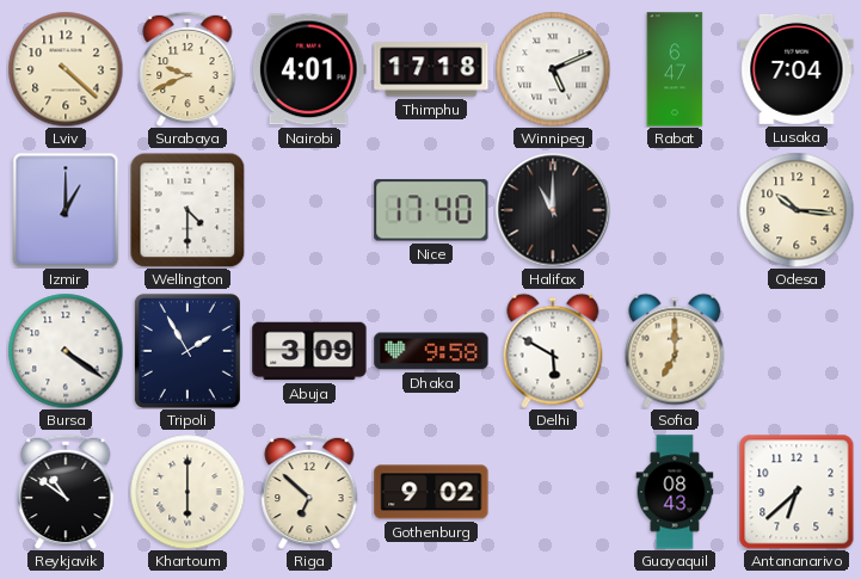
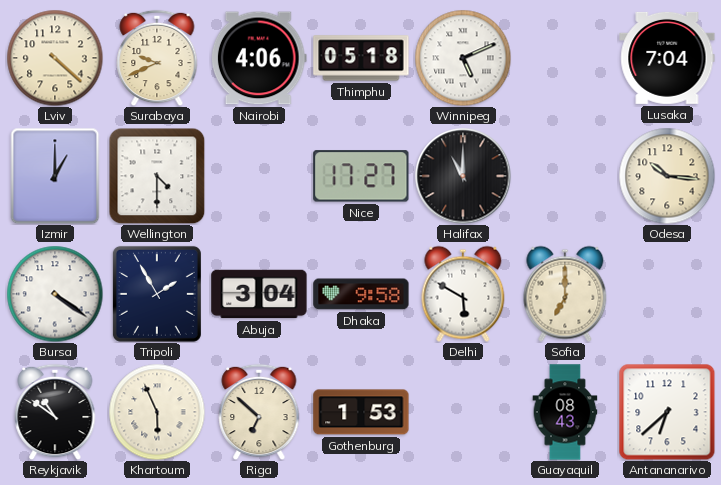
Nairobi: 4:01 -> 4:06
Thimphu: 17:18 -> 05:18
Rabat: 6:47 -> none
Nice: 17:40 -> 17:27
Abuja: 3:09 -> 3:04
Khartoum: 6:00 -> 5:56
Gothenburg: 9:02 -> 1:53
